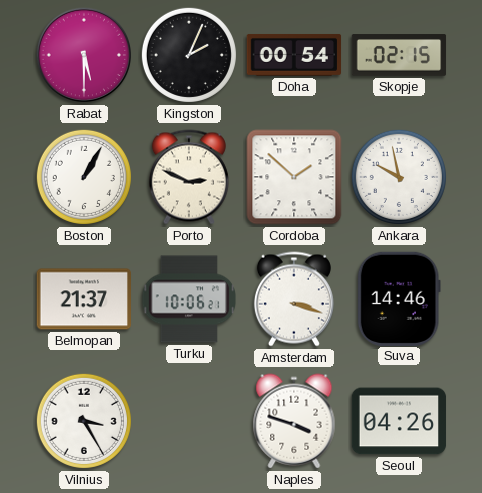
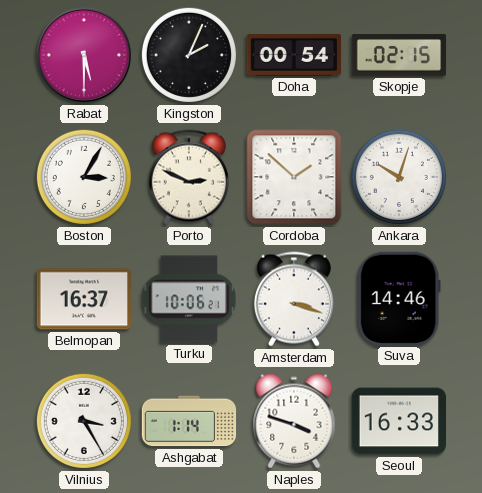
Boston: 1:05 -> 3:05
Ankara: 9:58 -> 10:03
Belmopan: 21:37 -> 16:37
Ashgabat: none -> 1:14
Seoul: 04:26 -> 16:33
